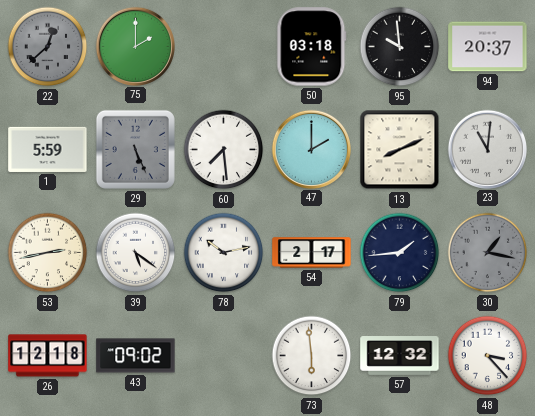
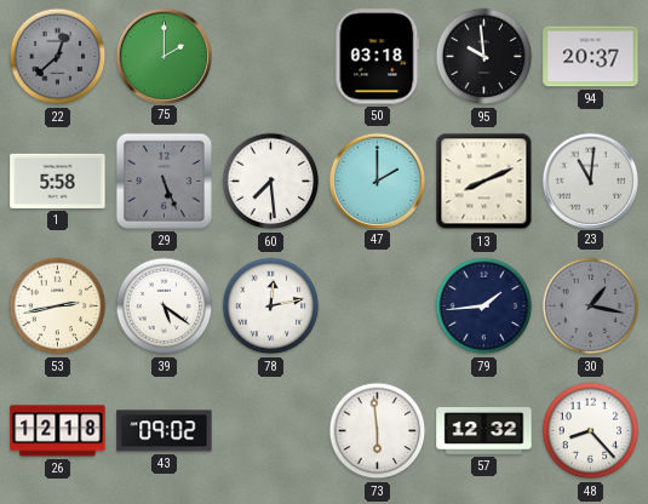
1: 5:59 -> 5:58
78: 10:13 -> 12:13
54: 2:17 -> none
48: 3:23 -> 8:23
